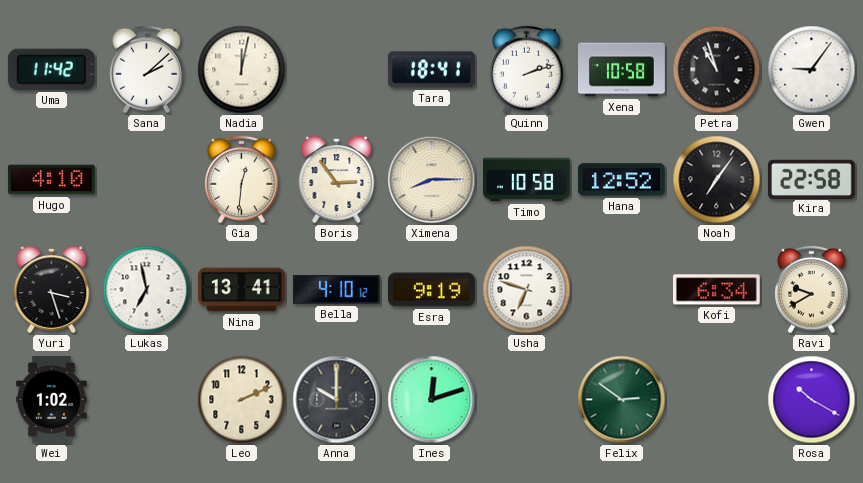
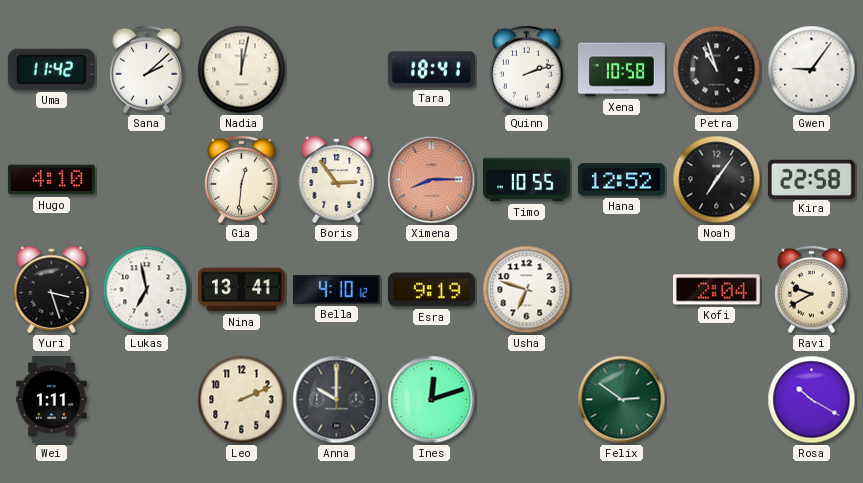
Ximena dial: cream -> salmon
Timo: 10:58 -> 10:55
Kofi: 6:34 -> 2:04
Wei: 1:02 -> 1:11
